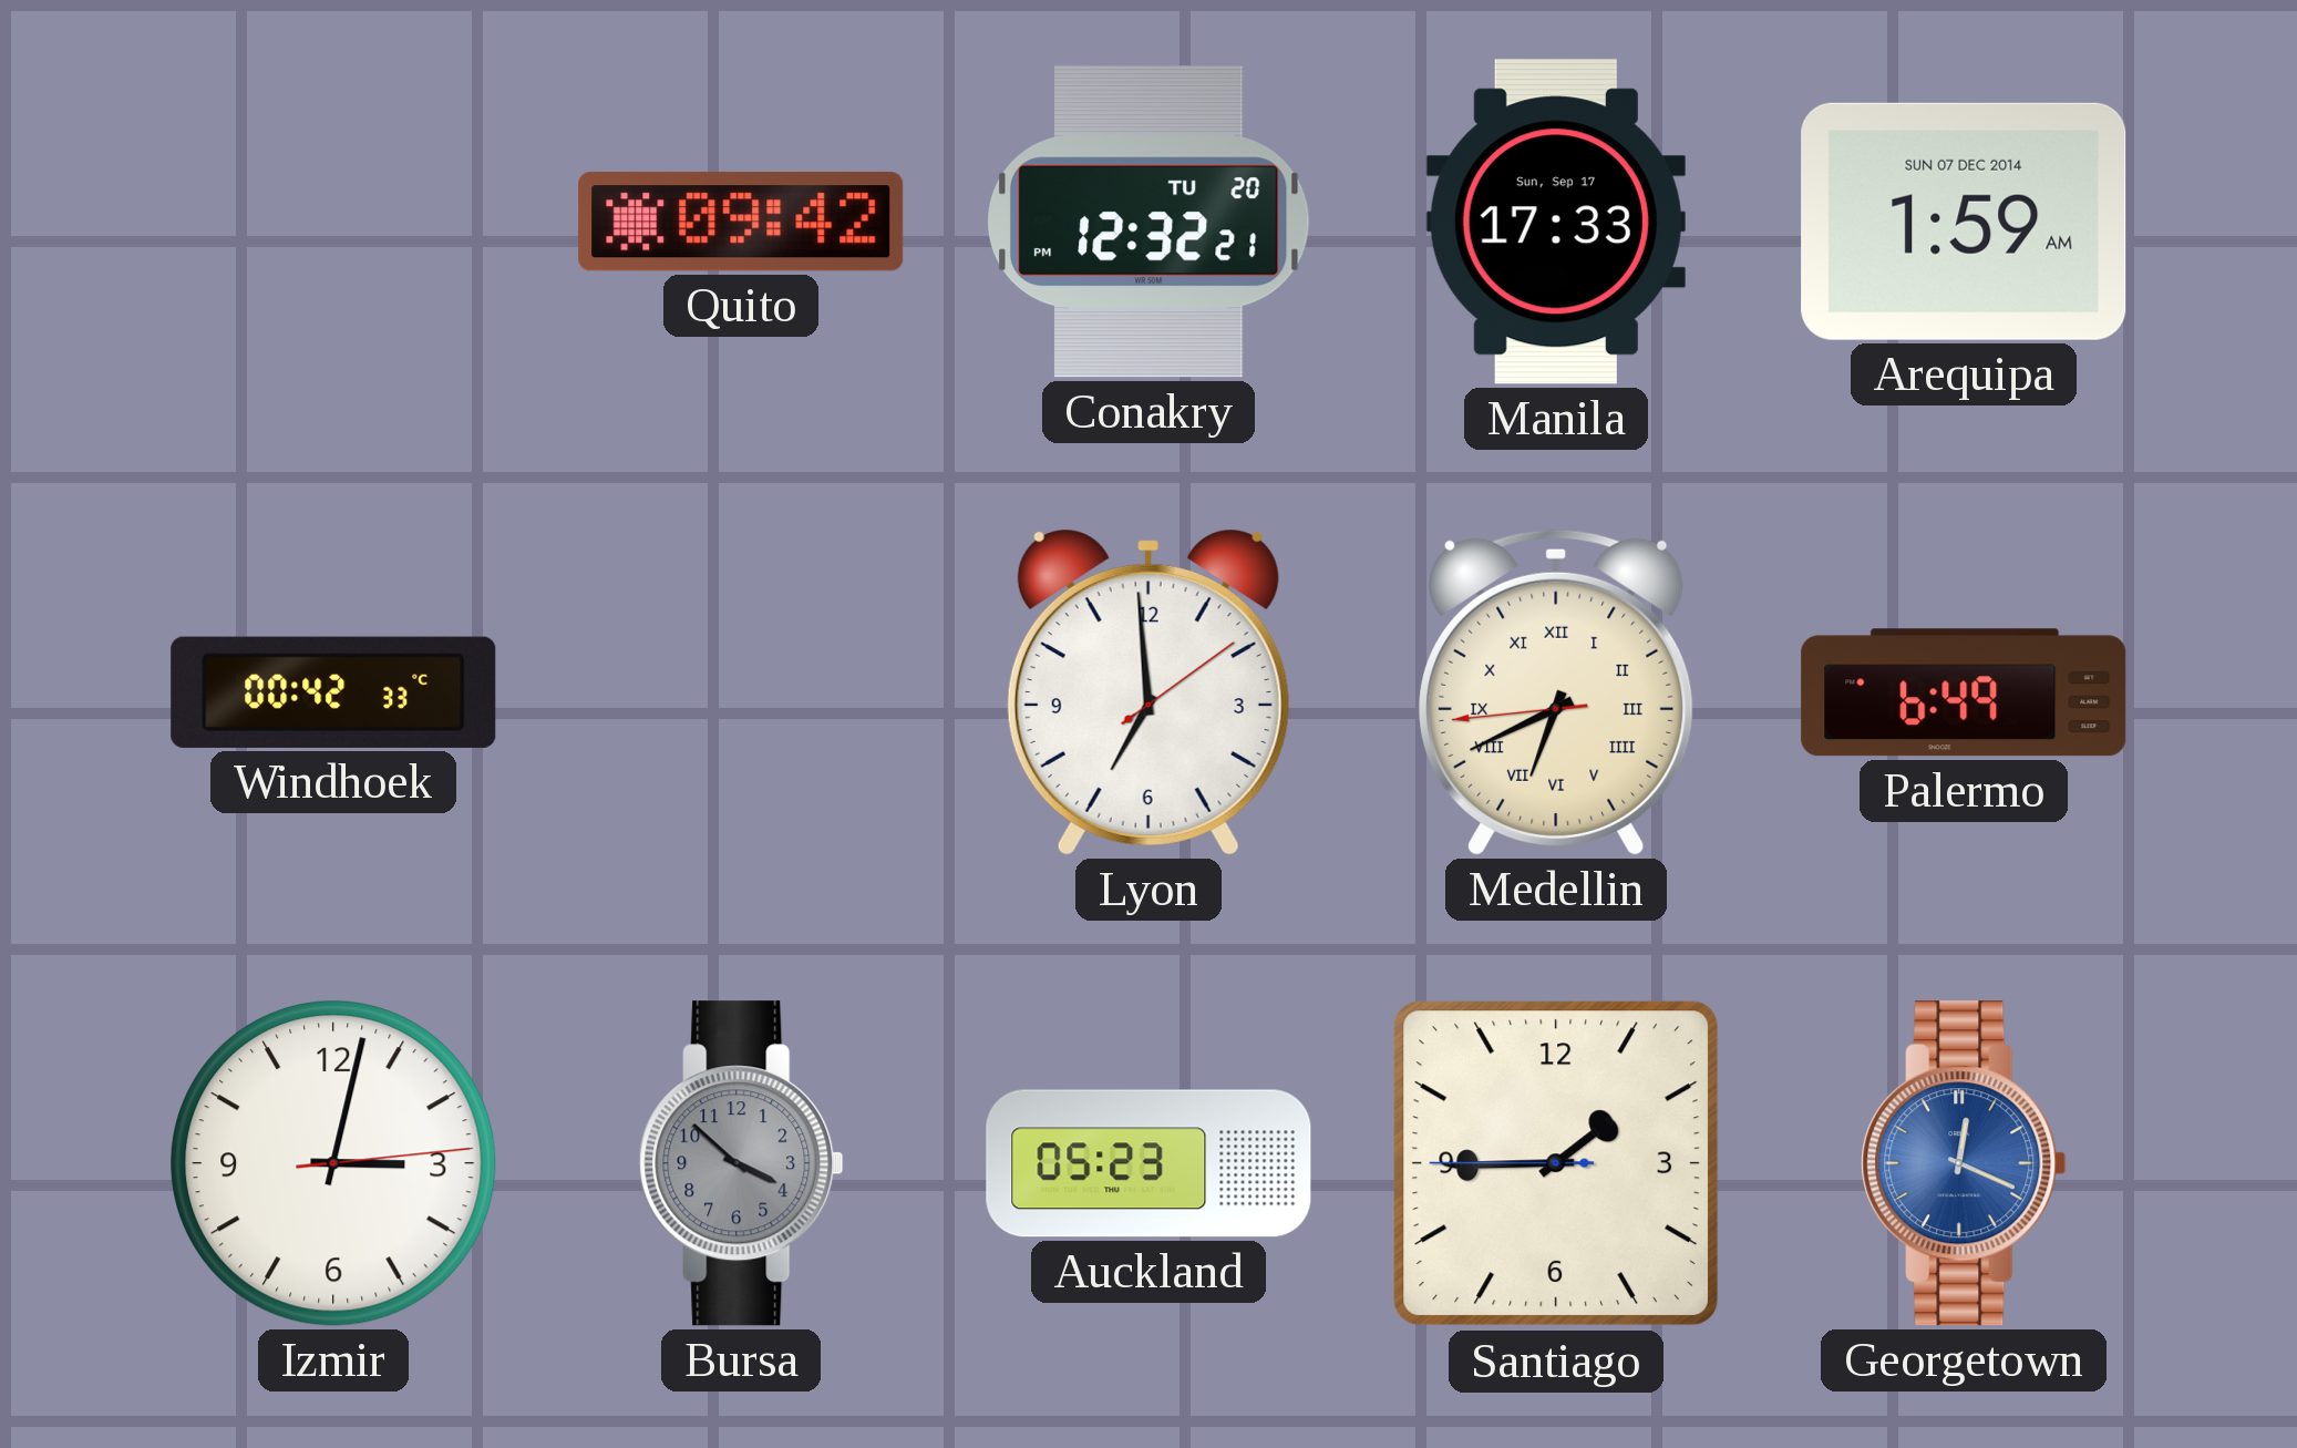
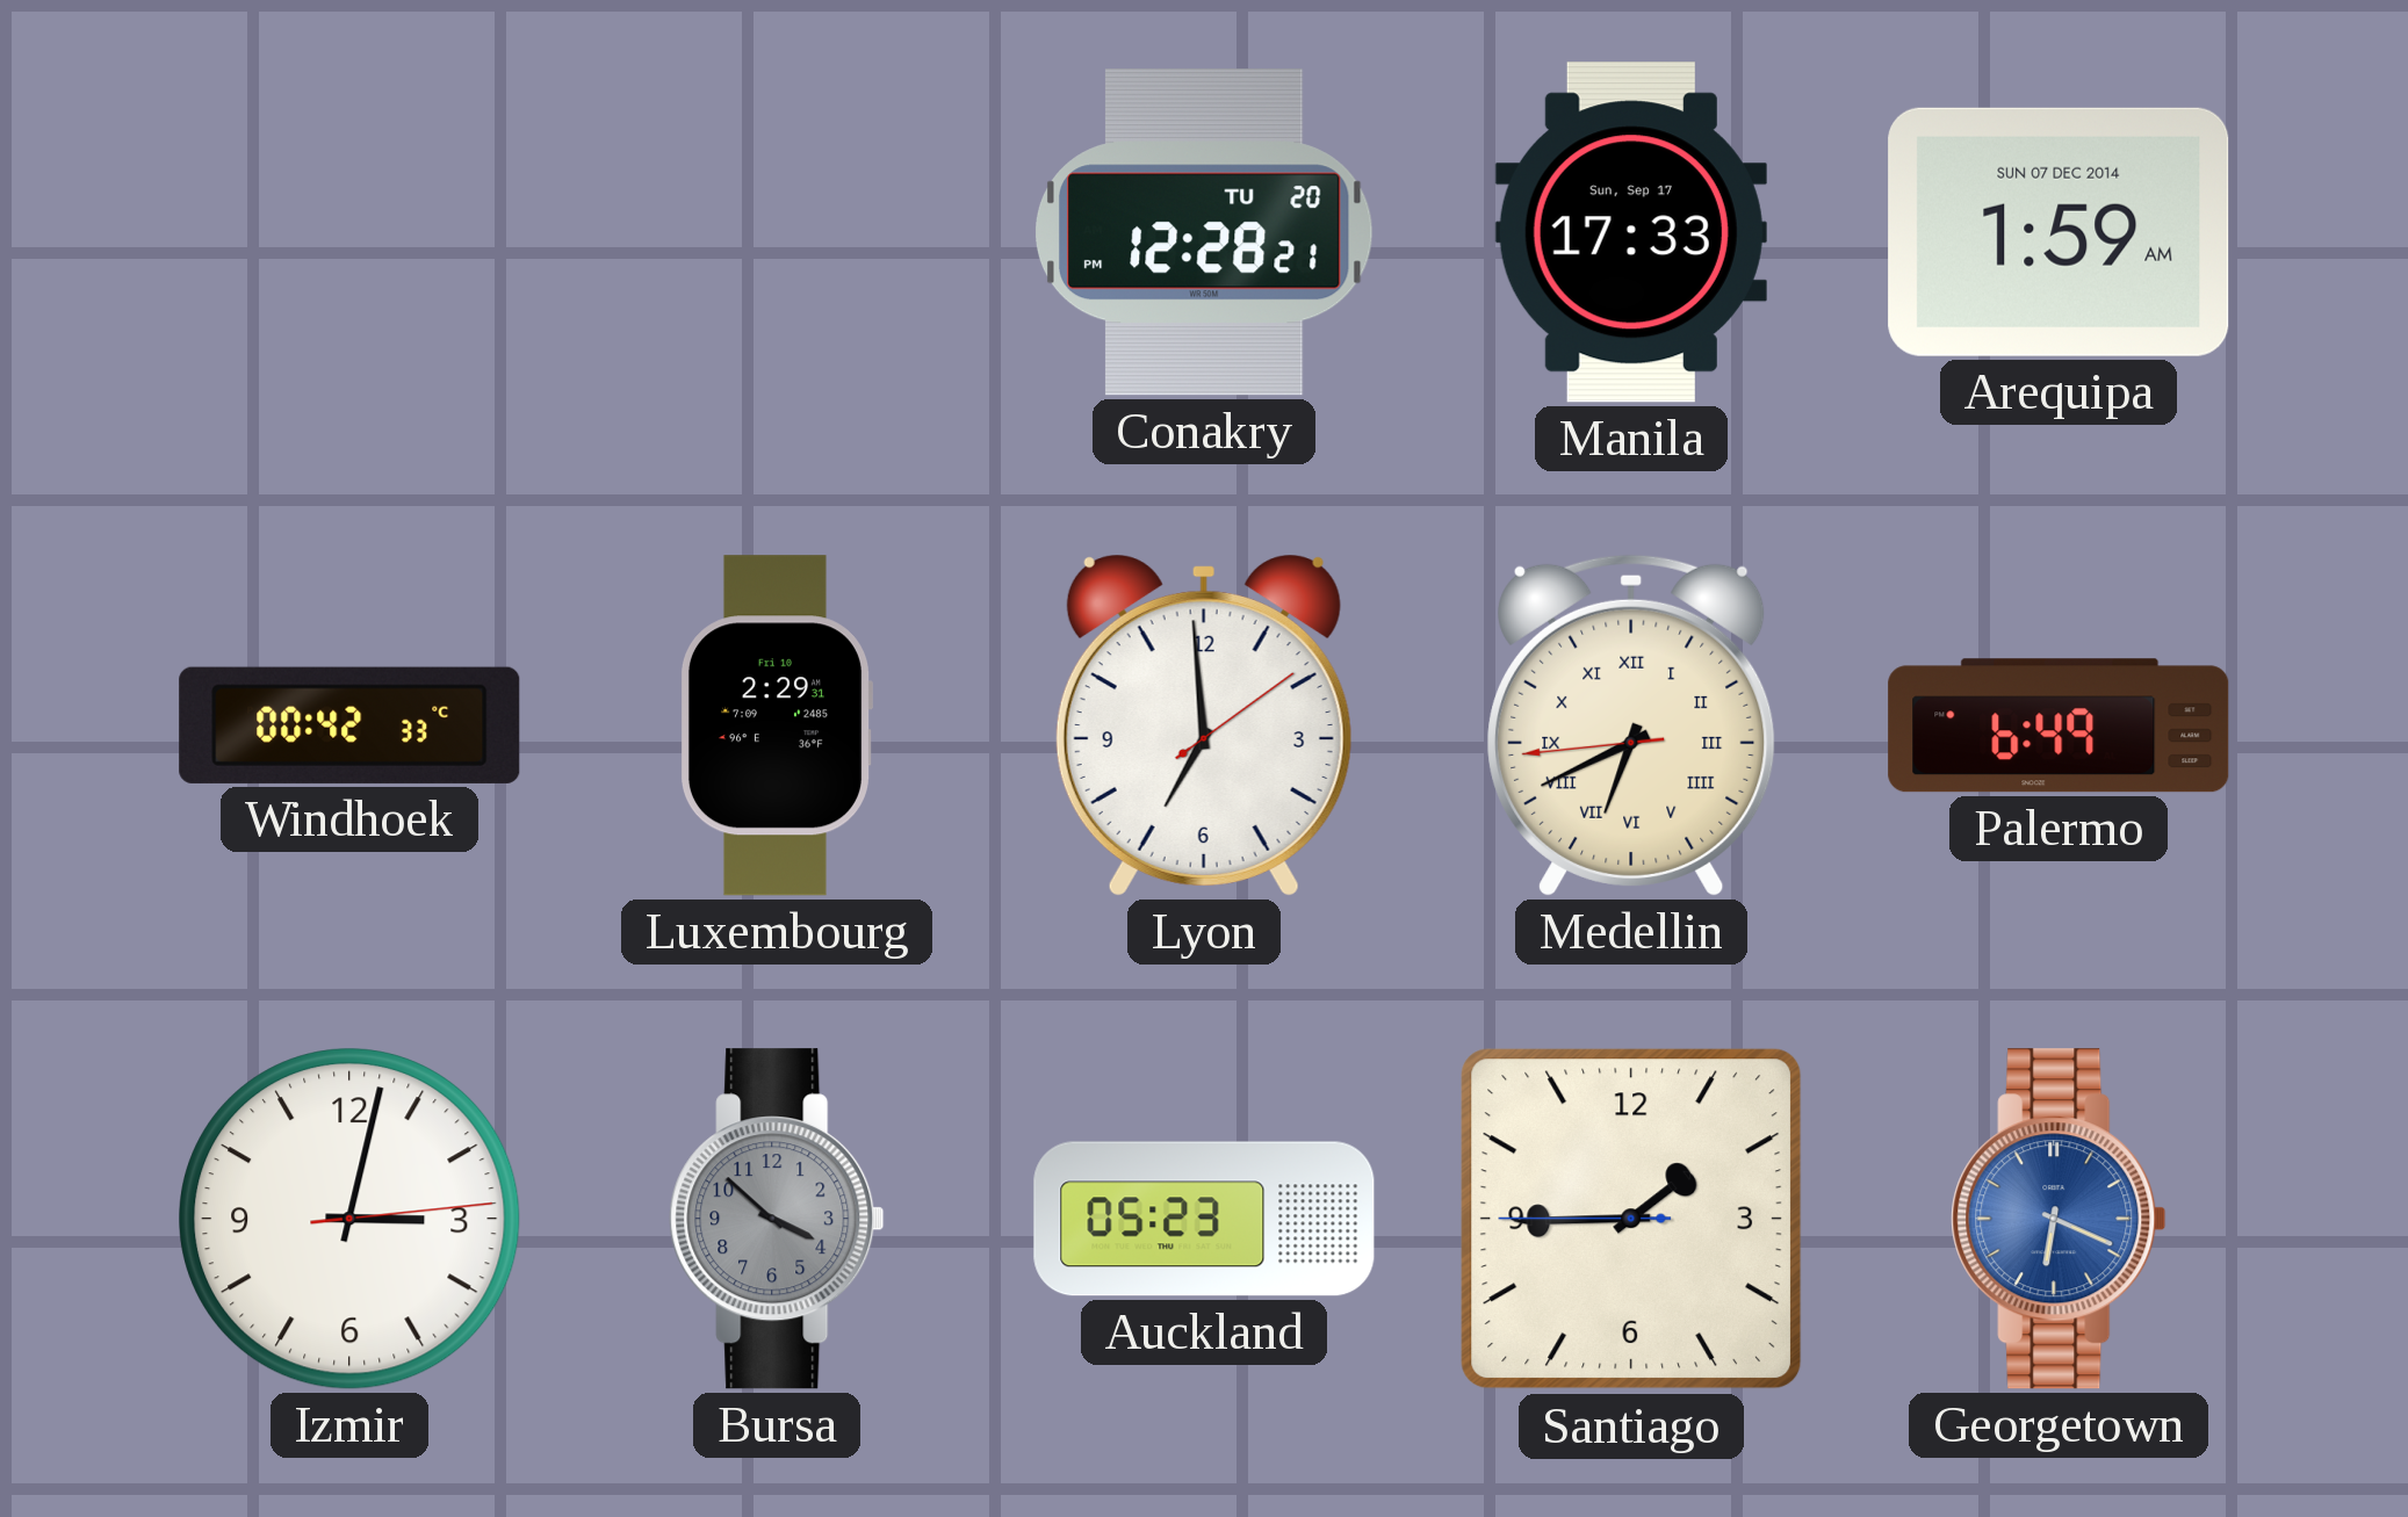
Quito: 09:42 -> none
Conakry: 12:32 -> 12:28
Luxembourg: none -> 2:29
Georgetown: 12:19 -> 6:19
